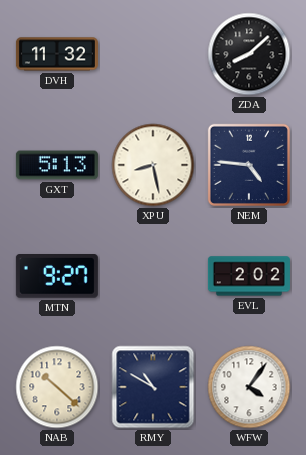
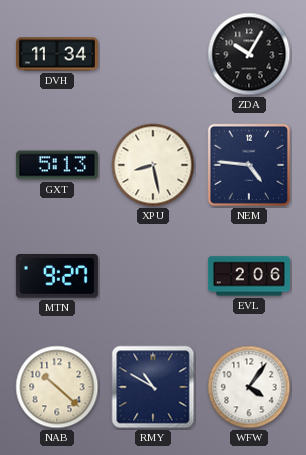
DVH: 11:32 -> 11:34
ZDA: 8:08 -> 10:05
EVL: 2:02 -> 2:06
